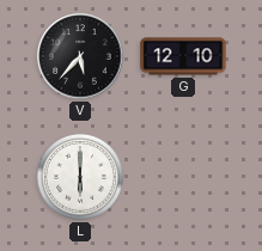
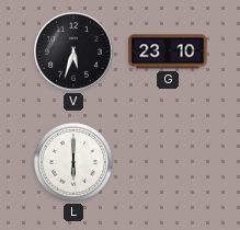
V: 5:37 -> 5:33
G: 12:10 -> 23:10
